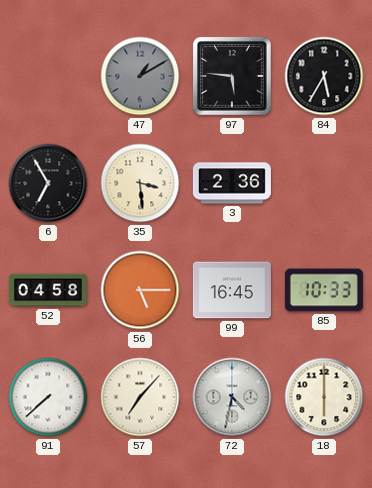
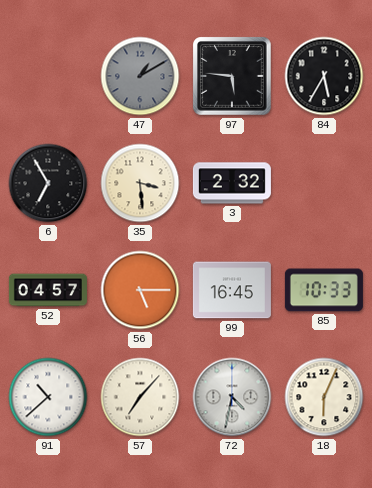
3: 2:36 -> 2:32
52: 04:58 -> 04:57
91: 7:38 -> 10:38
18: 6:00 -> 6:04
